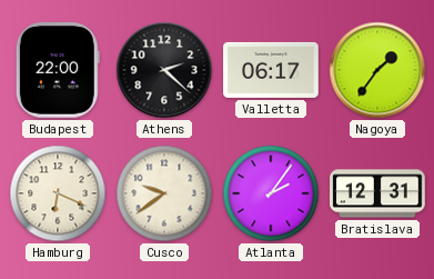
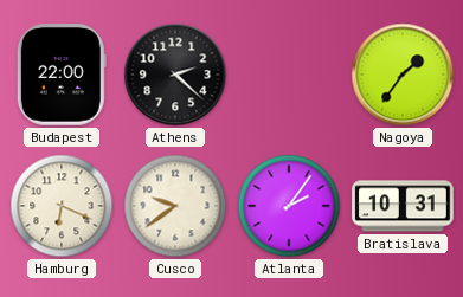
Valletta: 06:17 -> none
Bratislava: 12:31 -> 10:31
